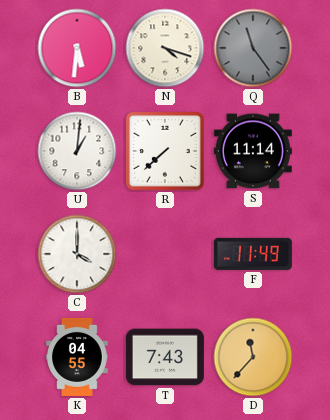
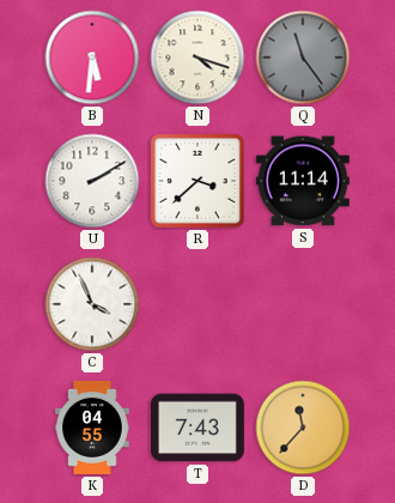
U: 1:01 -> 2:10
R: 7:38 -> 3:38
C: 4:00 -> 3:56
F: 11:49 -> none
